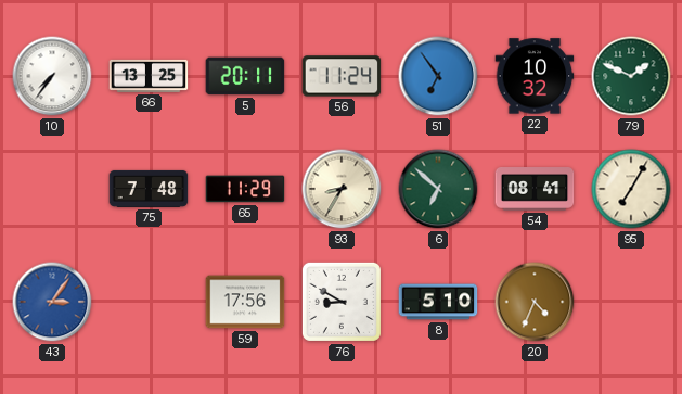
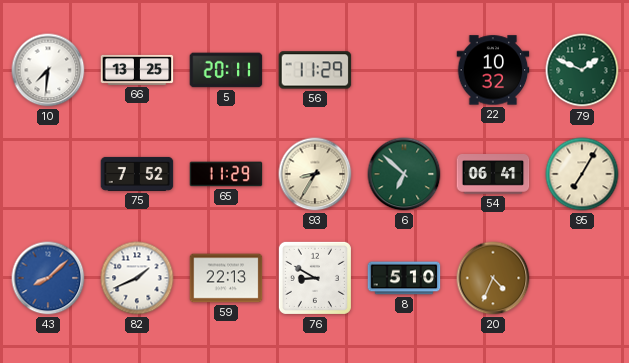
10: 7:36 -> 7:31
56: 11:24 -> 11:29
51: 6:54 -> none
75: 7:48 -> 7:52
54: 08:41 -> 06:41
43: 3:06 -> 8:08
82: none -> 1:41
59: 17:56 -> 22:13
